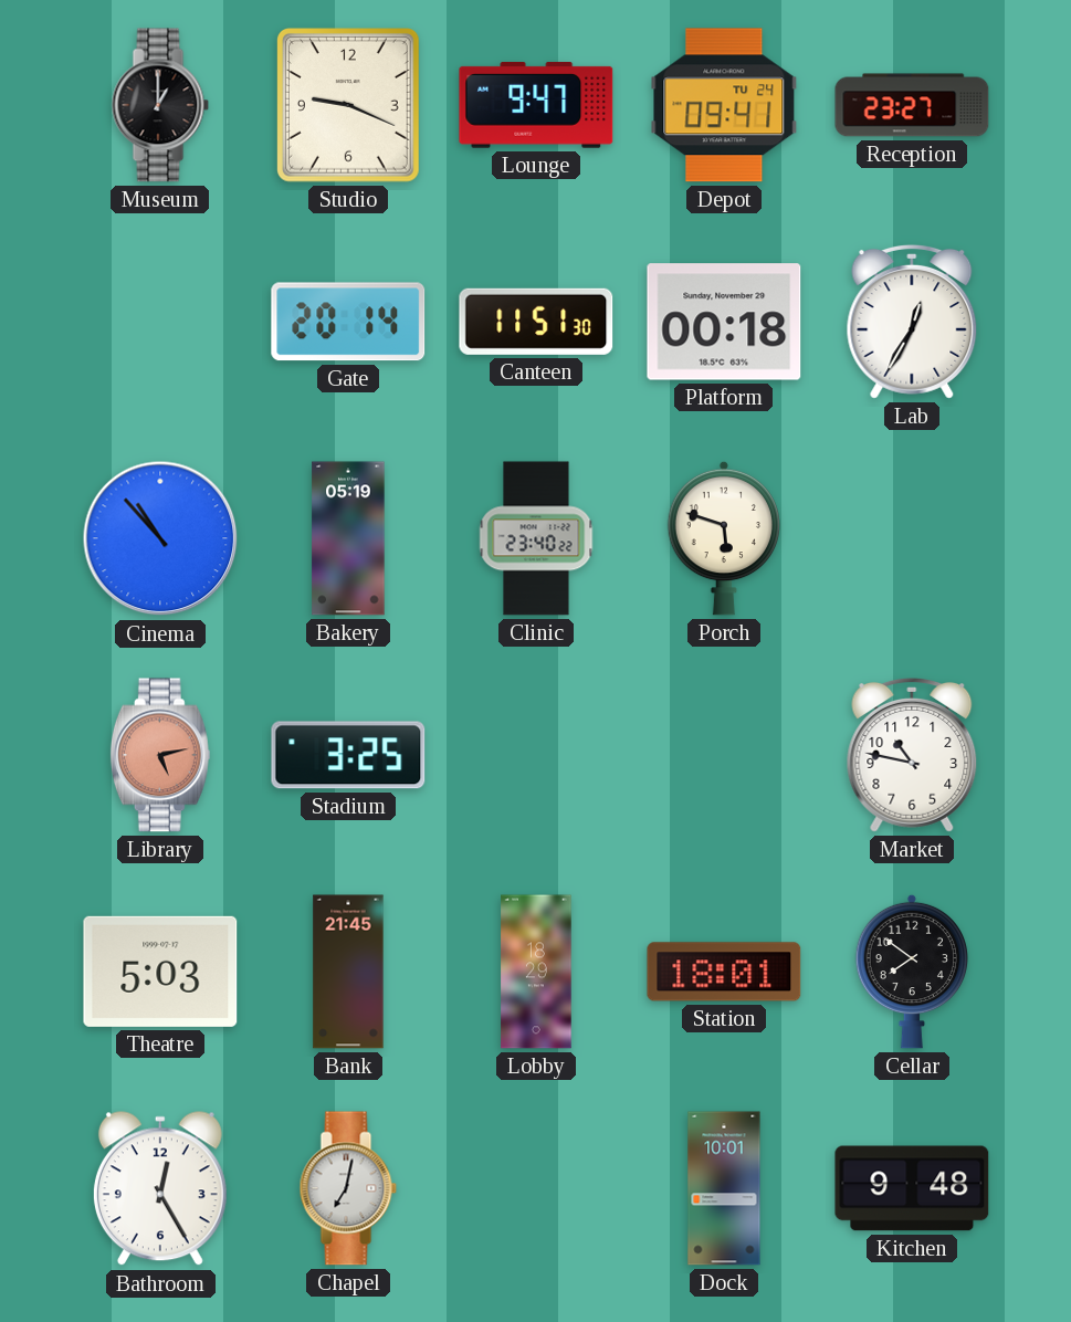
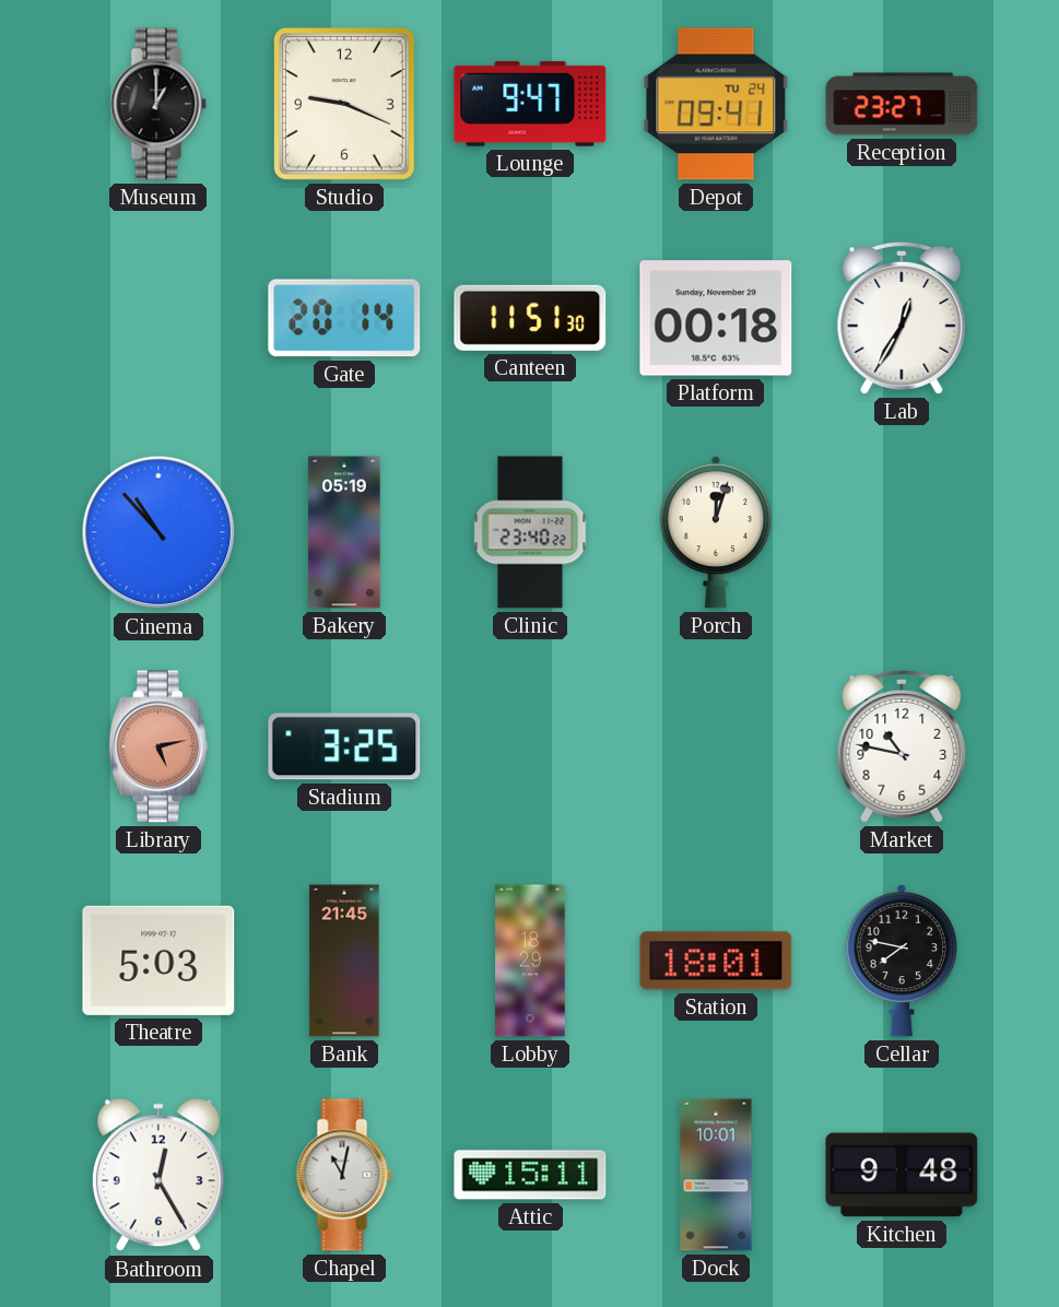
Porch: 5:48 -> 12:03
Cellar: 7:51 -> 7:47
Chapel: 7:02 -> 11:02
Attic: none -> 15:11
